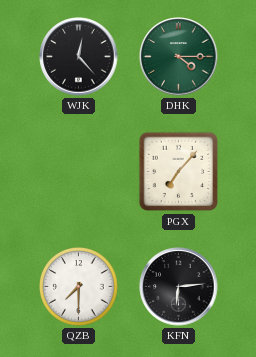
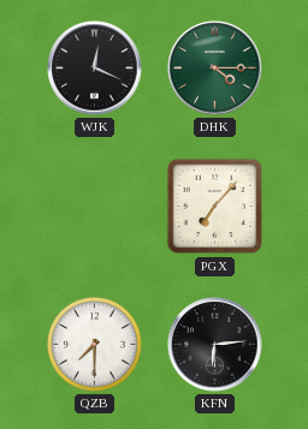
WJK: 12:23 -> 12:19
